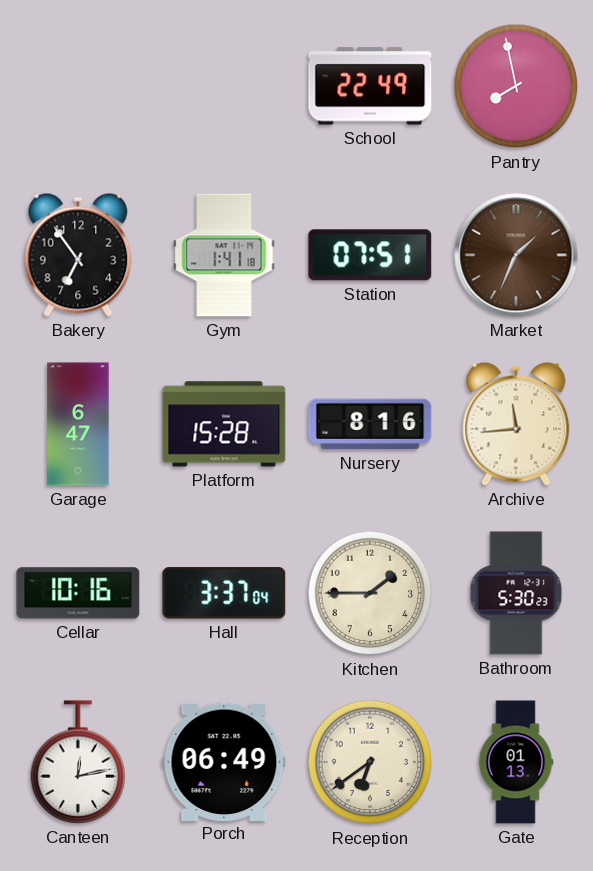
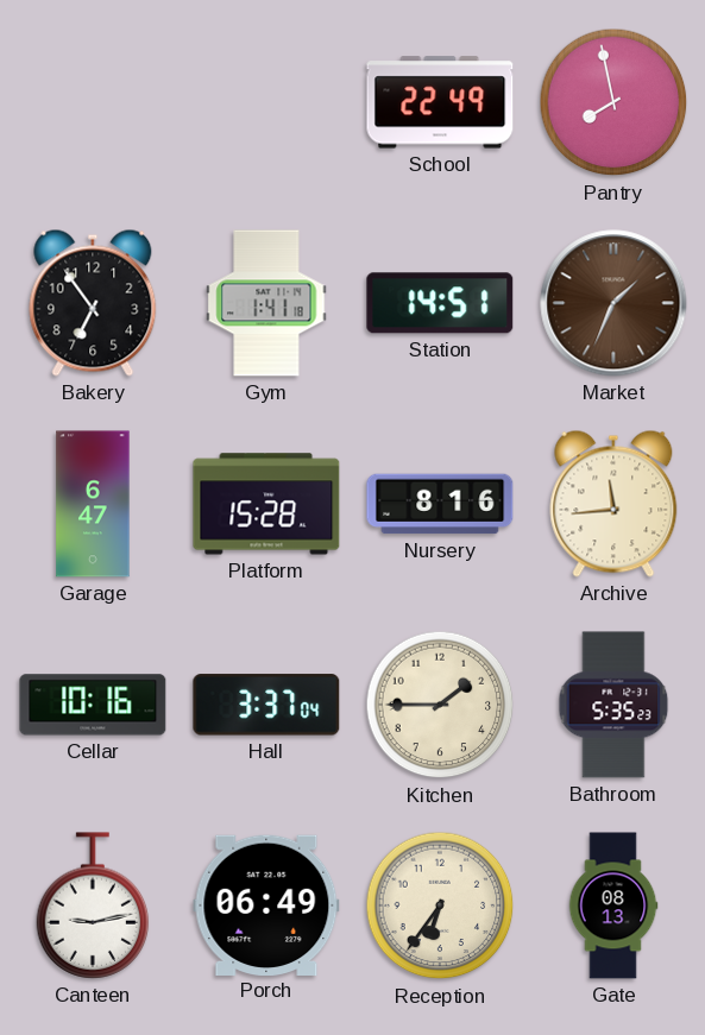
Station: 07:51 -> 14:51
Bathroom: 5:30 -> 5:35
Canteen: 12:13 -> 9:13
Reception: 6:39 -> 6:36
Gate: 01:13 -> 08:13
